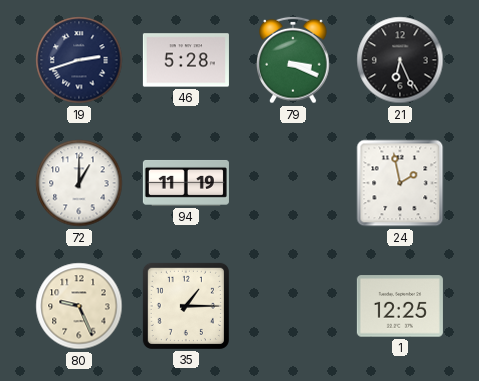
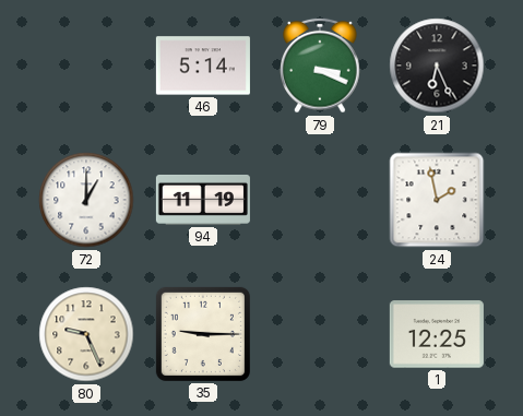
19: 2:42 -> none
46: 5:28 -> 5:14
35: 1:15 -> 9:15
